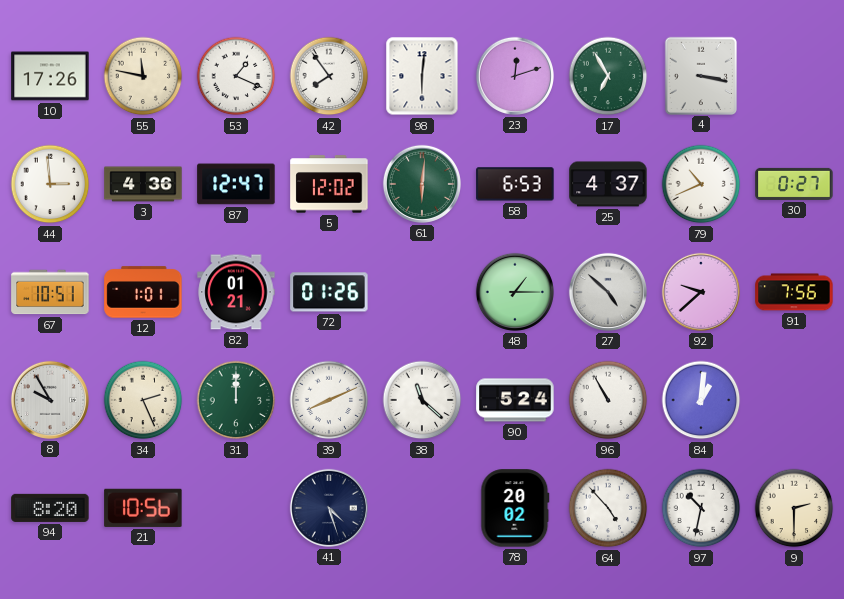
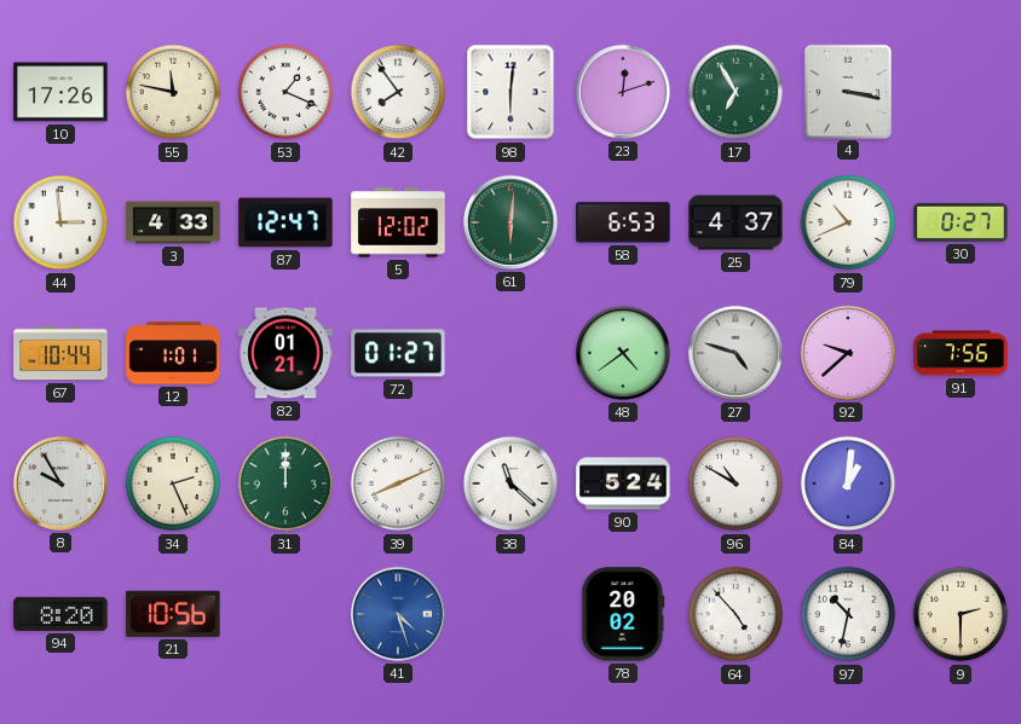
3: 4:36 -> 4:33
67: 10:51 -> 10:44
72: 01:26 -> 01:27
48: 1:15 -> 4:39
27: 4:52 -> 4:48
96: 10:55 -> 10:50
41 dial: navy -> blue
